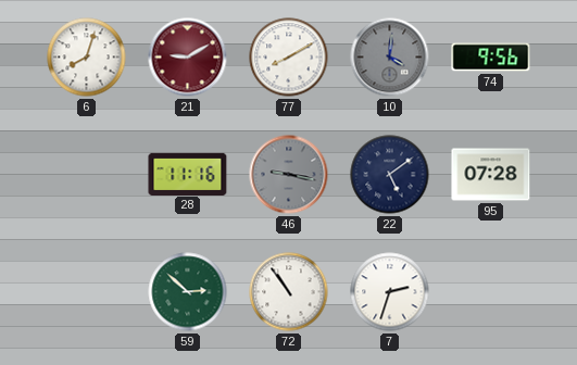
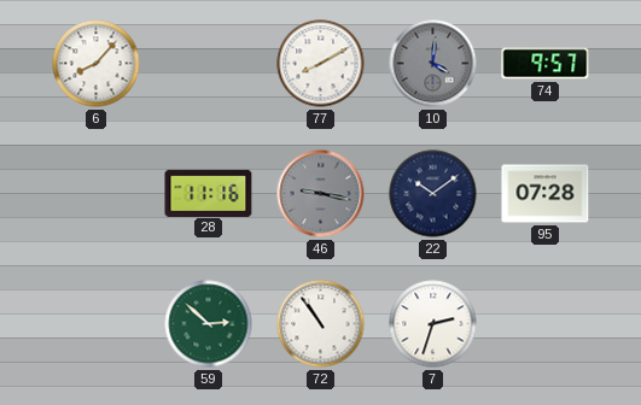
6: 8:03 -> 8:07
21: 9:10 -> none
74: 9:56 -> 9:57
22: 5:09 -> 10:09
